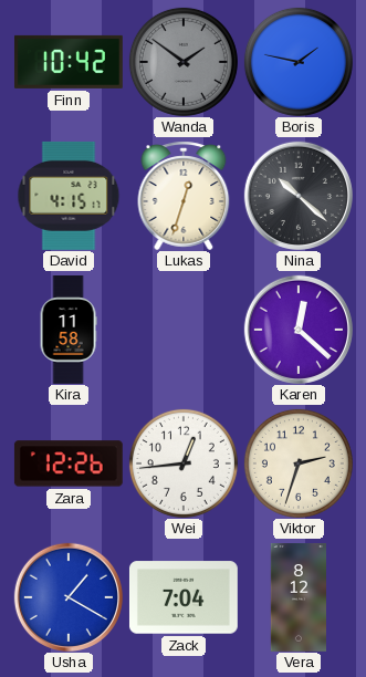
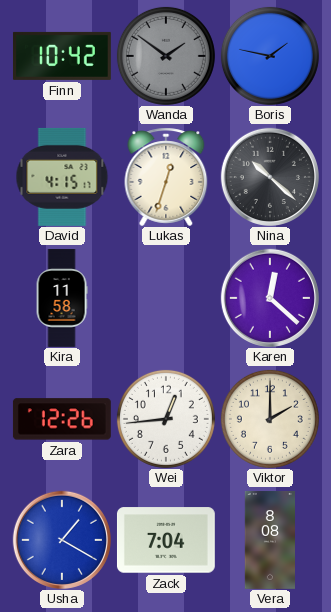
Viktor: 2:33 -> 2:00
Vera: 8:12 -> 8:08
